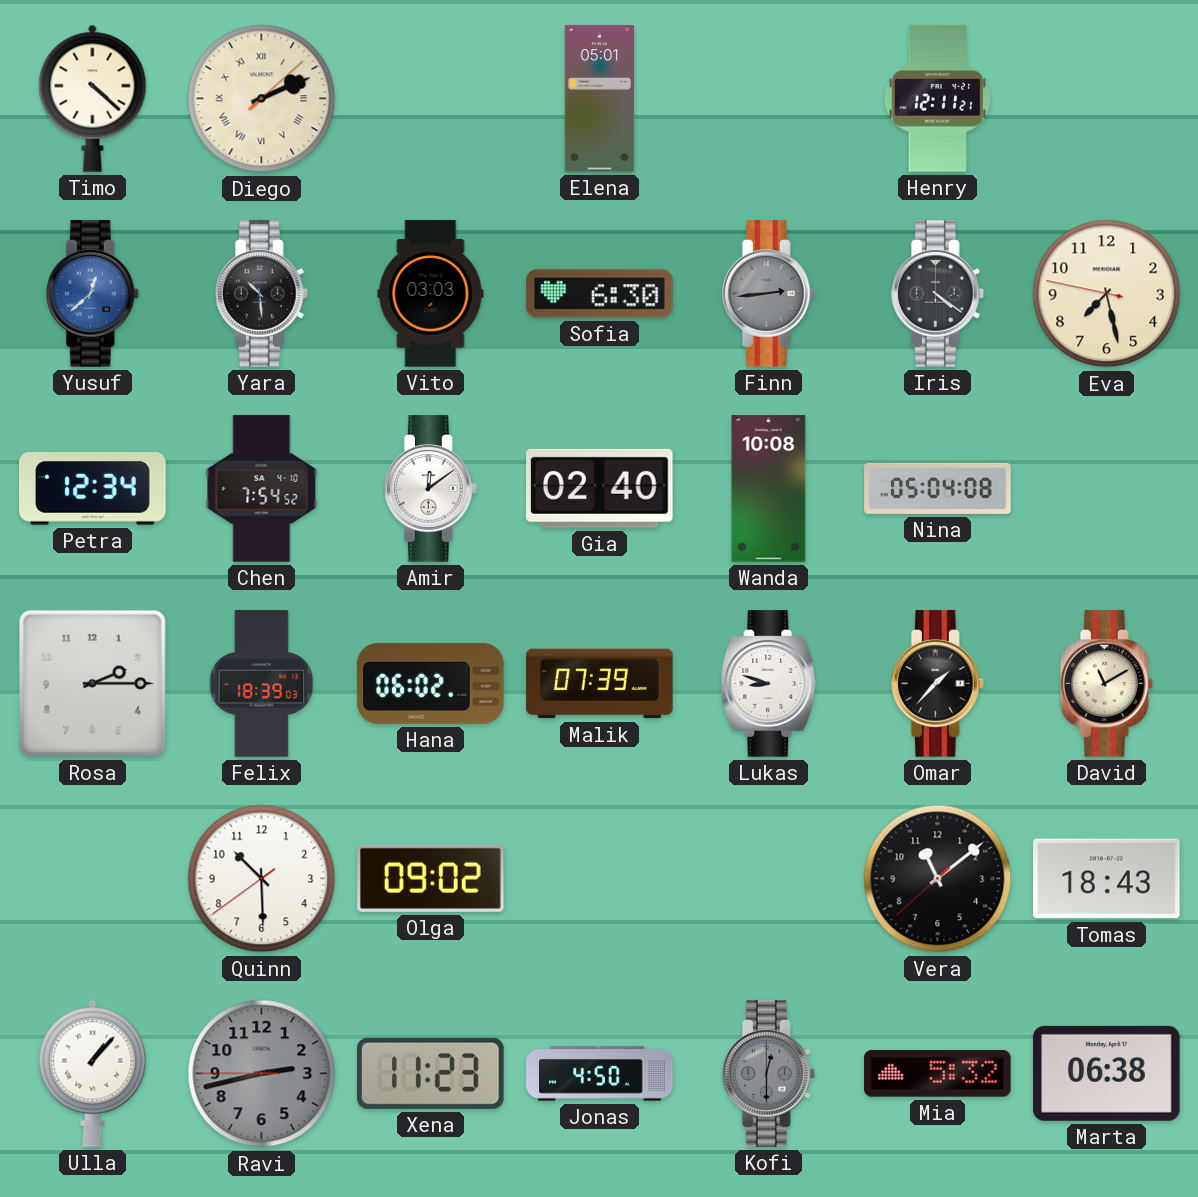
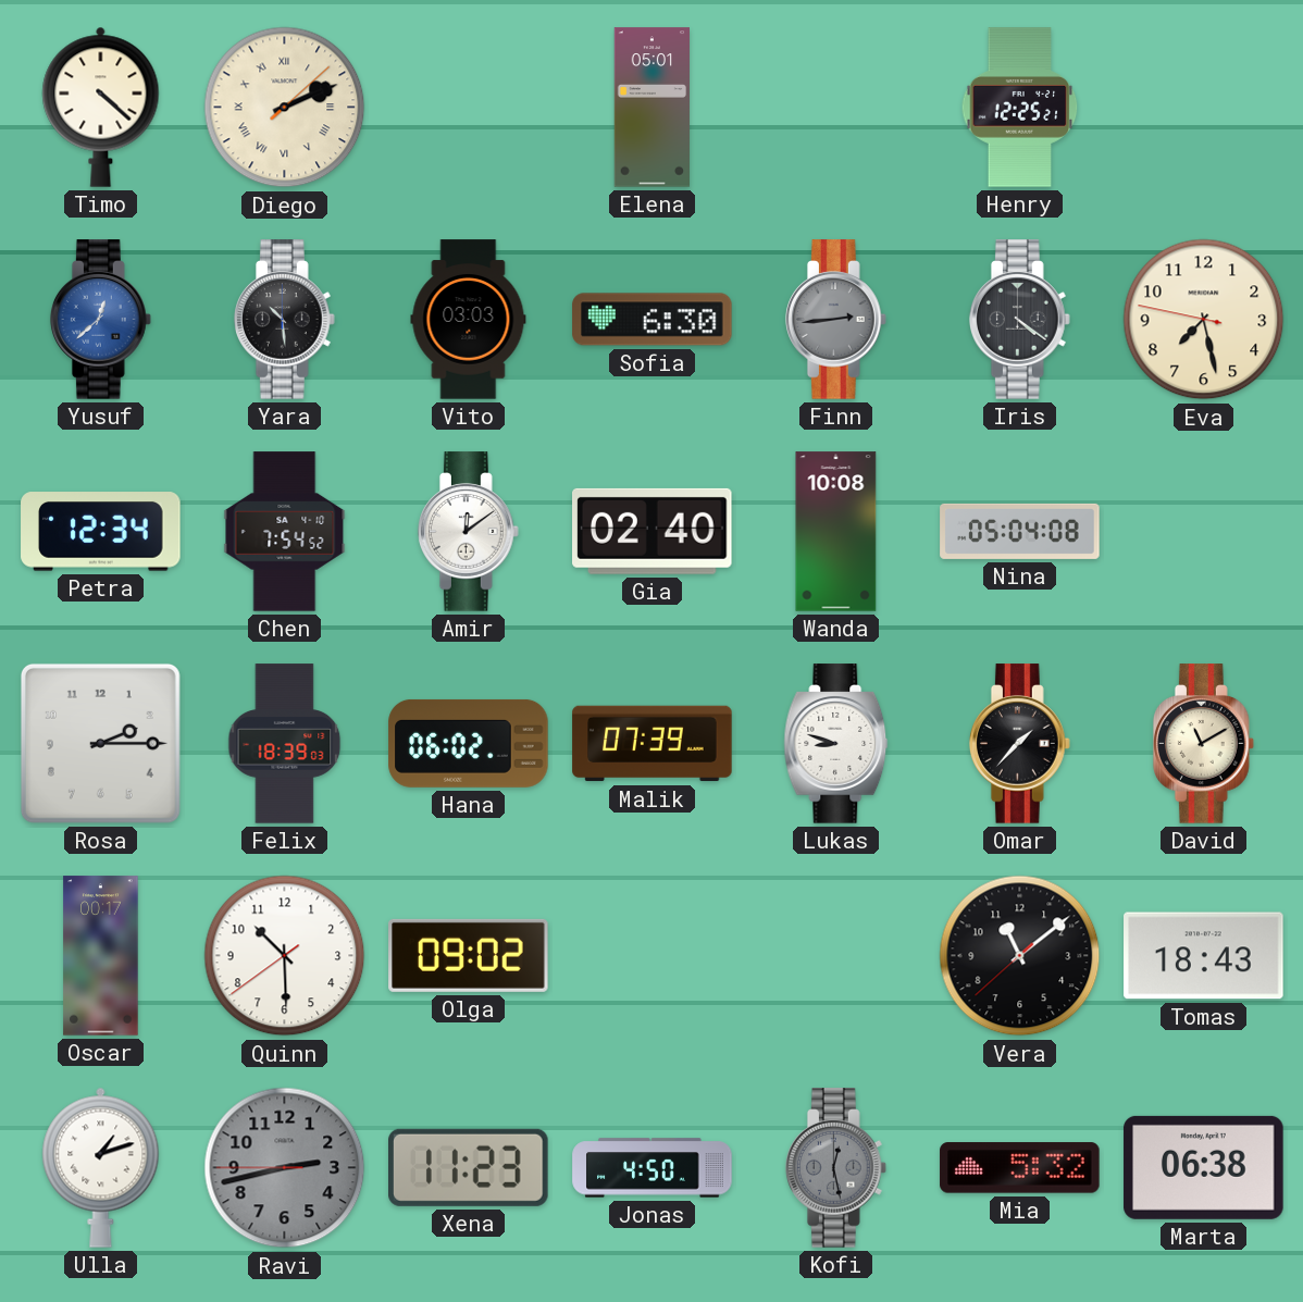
Henry: 12:11 -> 12:25
Oscar: none -> 00:17
Ulla: 1:07 -> 1:12
Kofi: 12:30 -> 12:28
